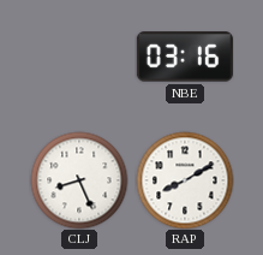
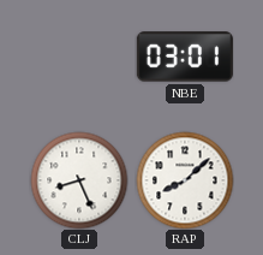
NBE: 03:16 -> 03:01
RAP: 8:10 -> 8:08
